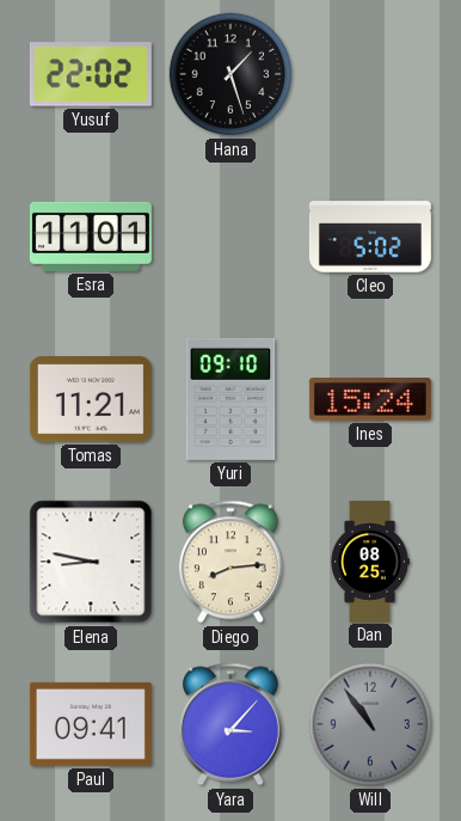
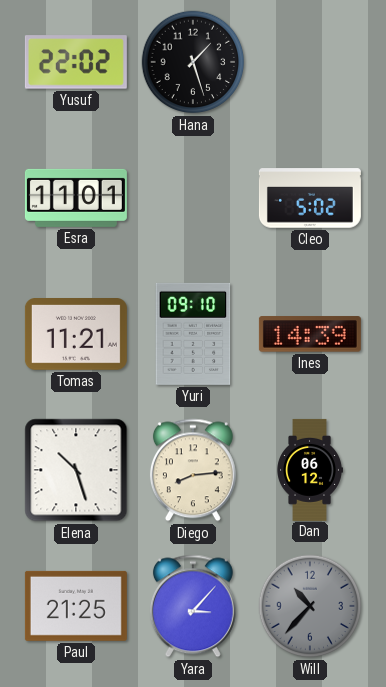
Ines: 15:24 -> 14:39
Elena: 8:47 -> 10:27
Dan: 08:25 -> 06:12
Paul: 09:41 -> 21:25
Will: 10:54 -> 10:37
